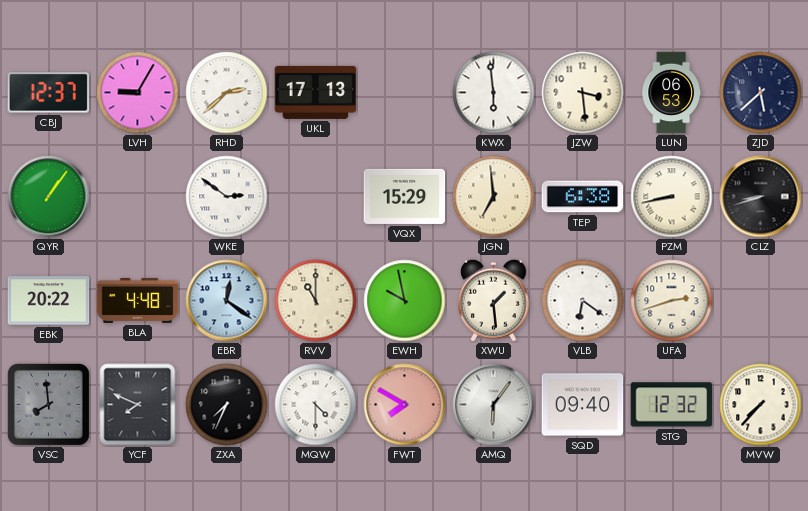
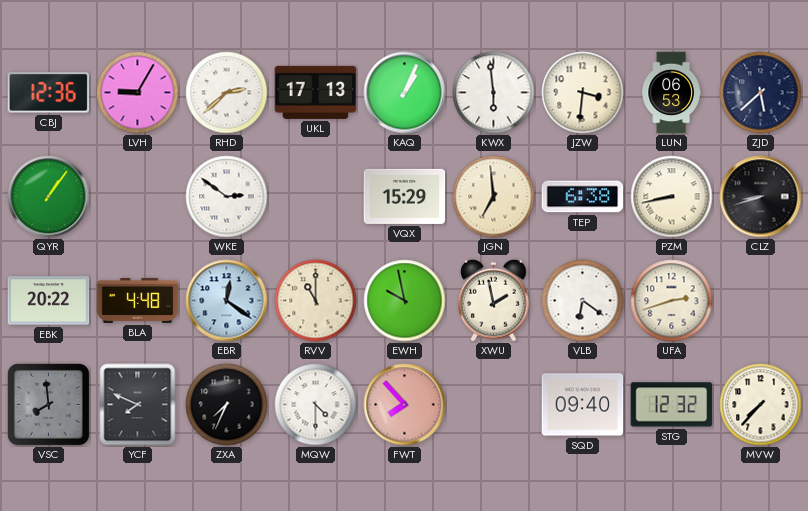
CBJ: 12:37 -> 12:36
KAQ: none -> 1:04
JZW: 3:29 -> 3:31
XWU: 1:29 -> 1:58
FWT: 7:50 -> 7:53
AMQ: 6:06 -> none
